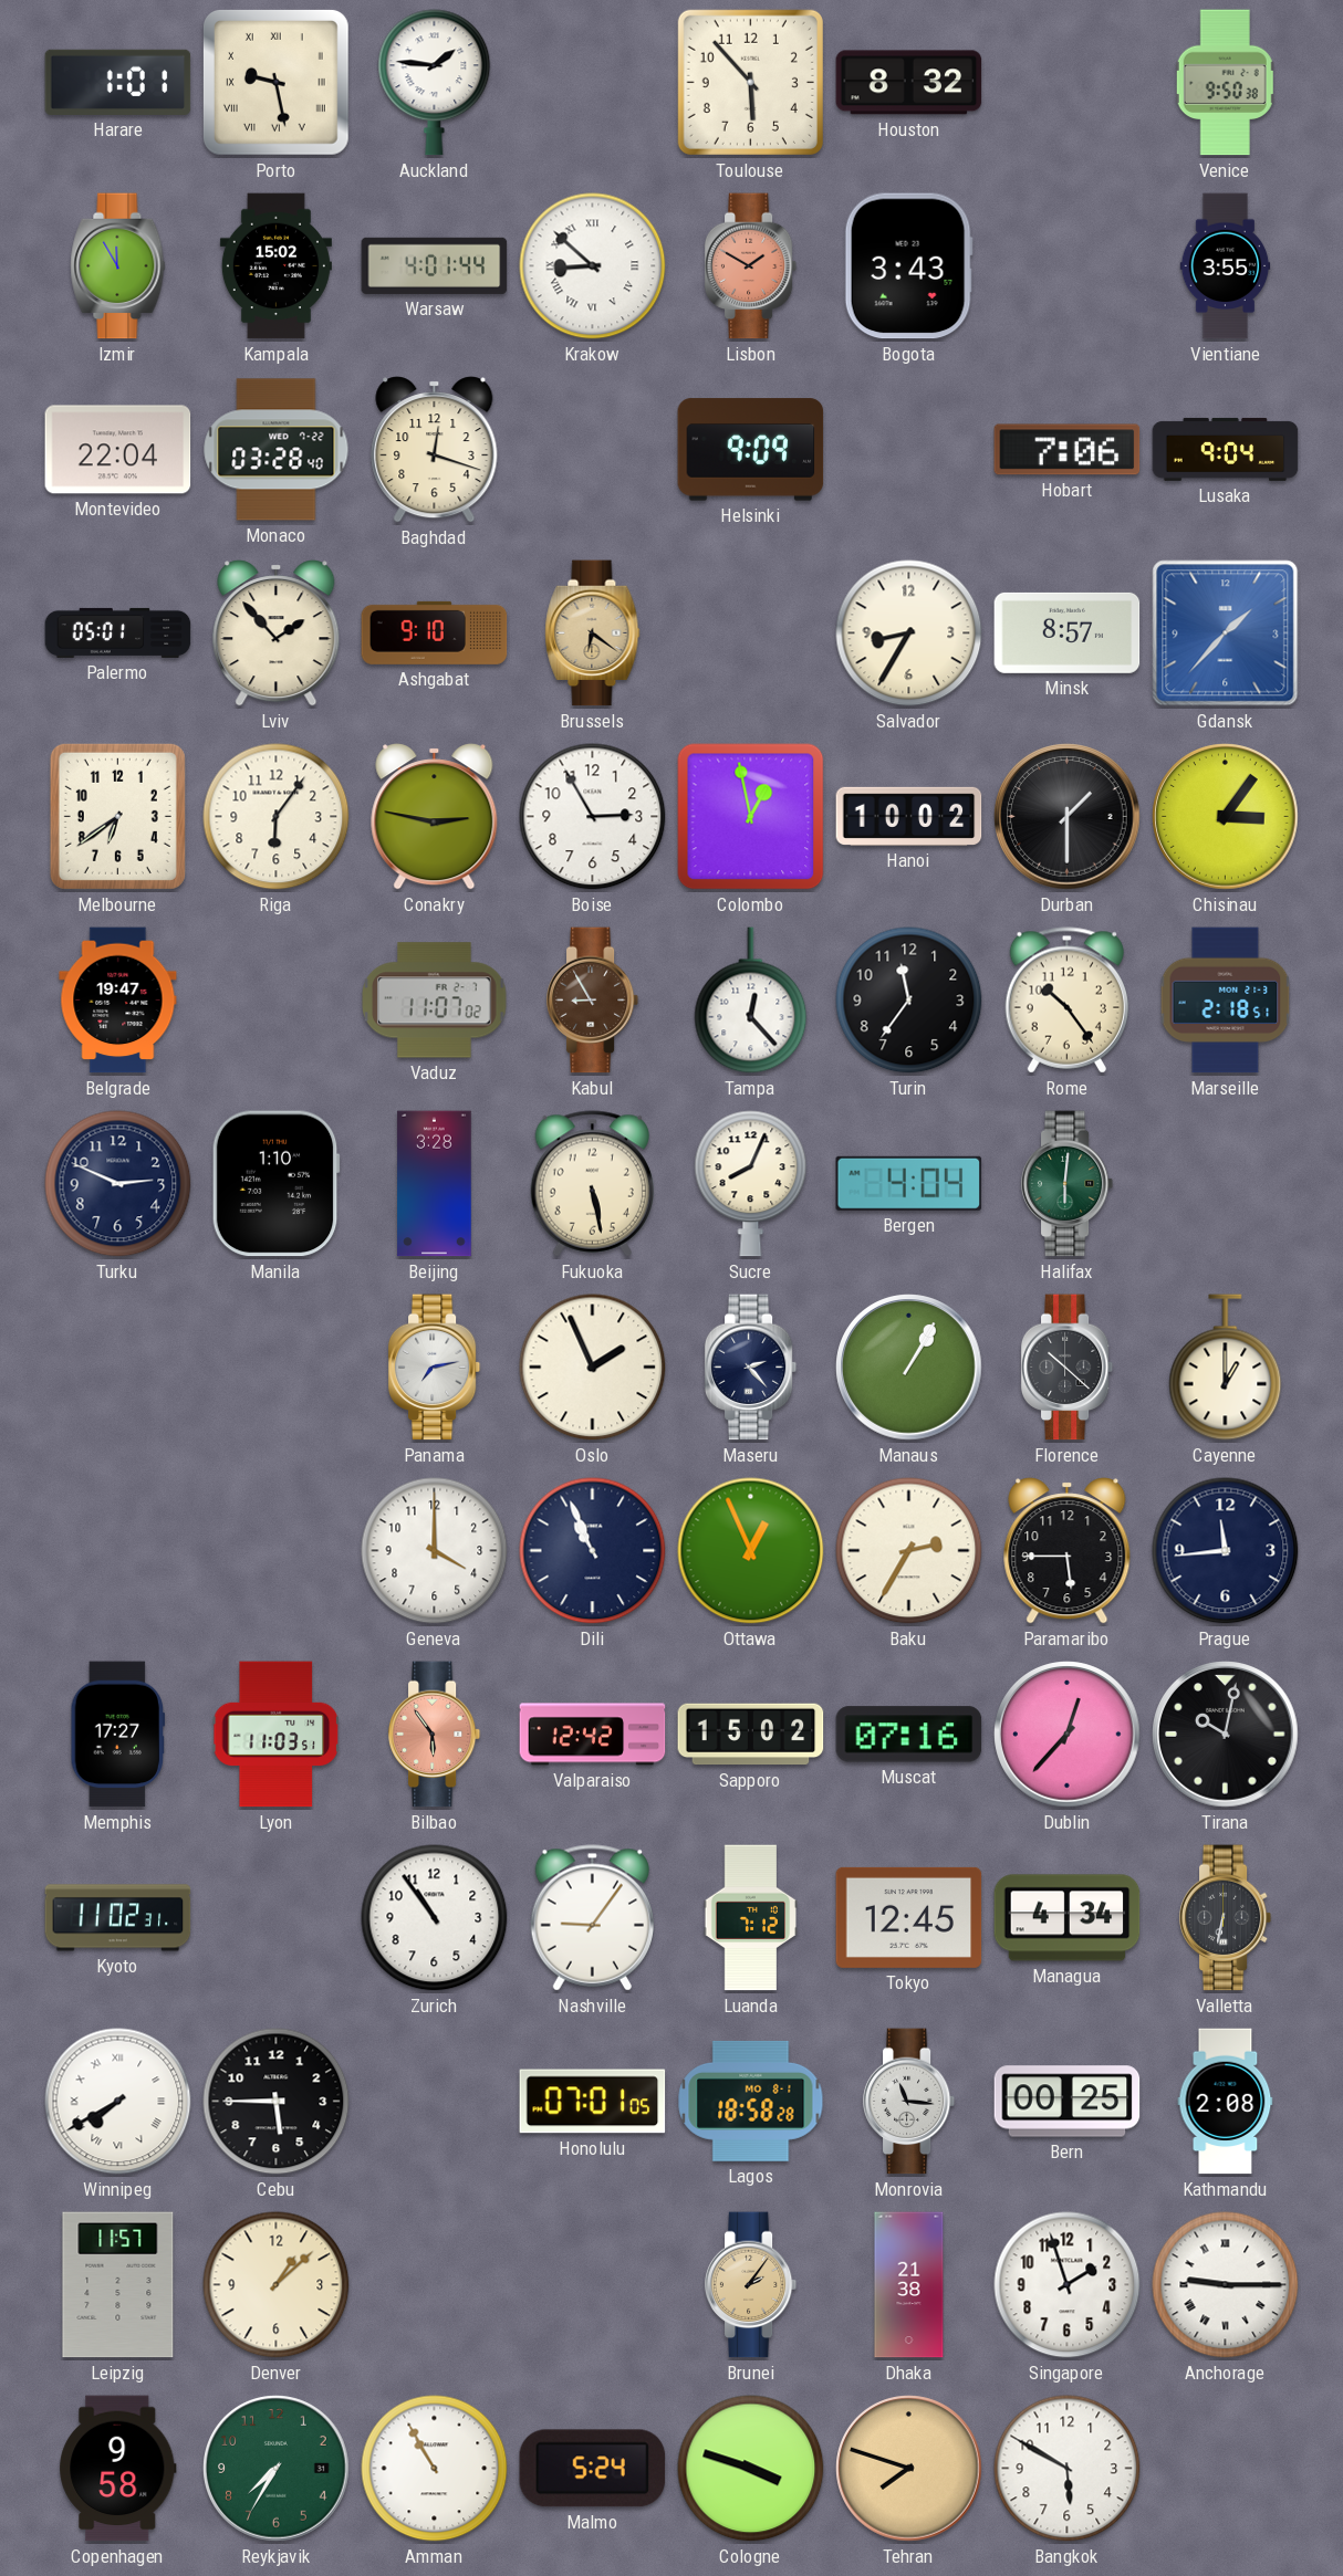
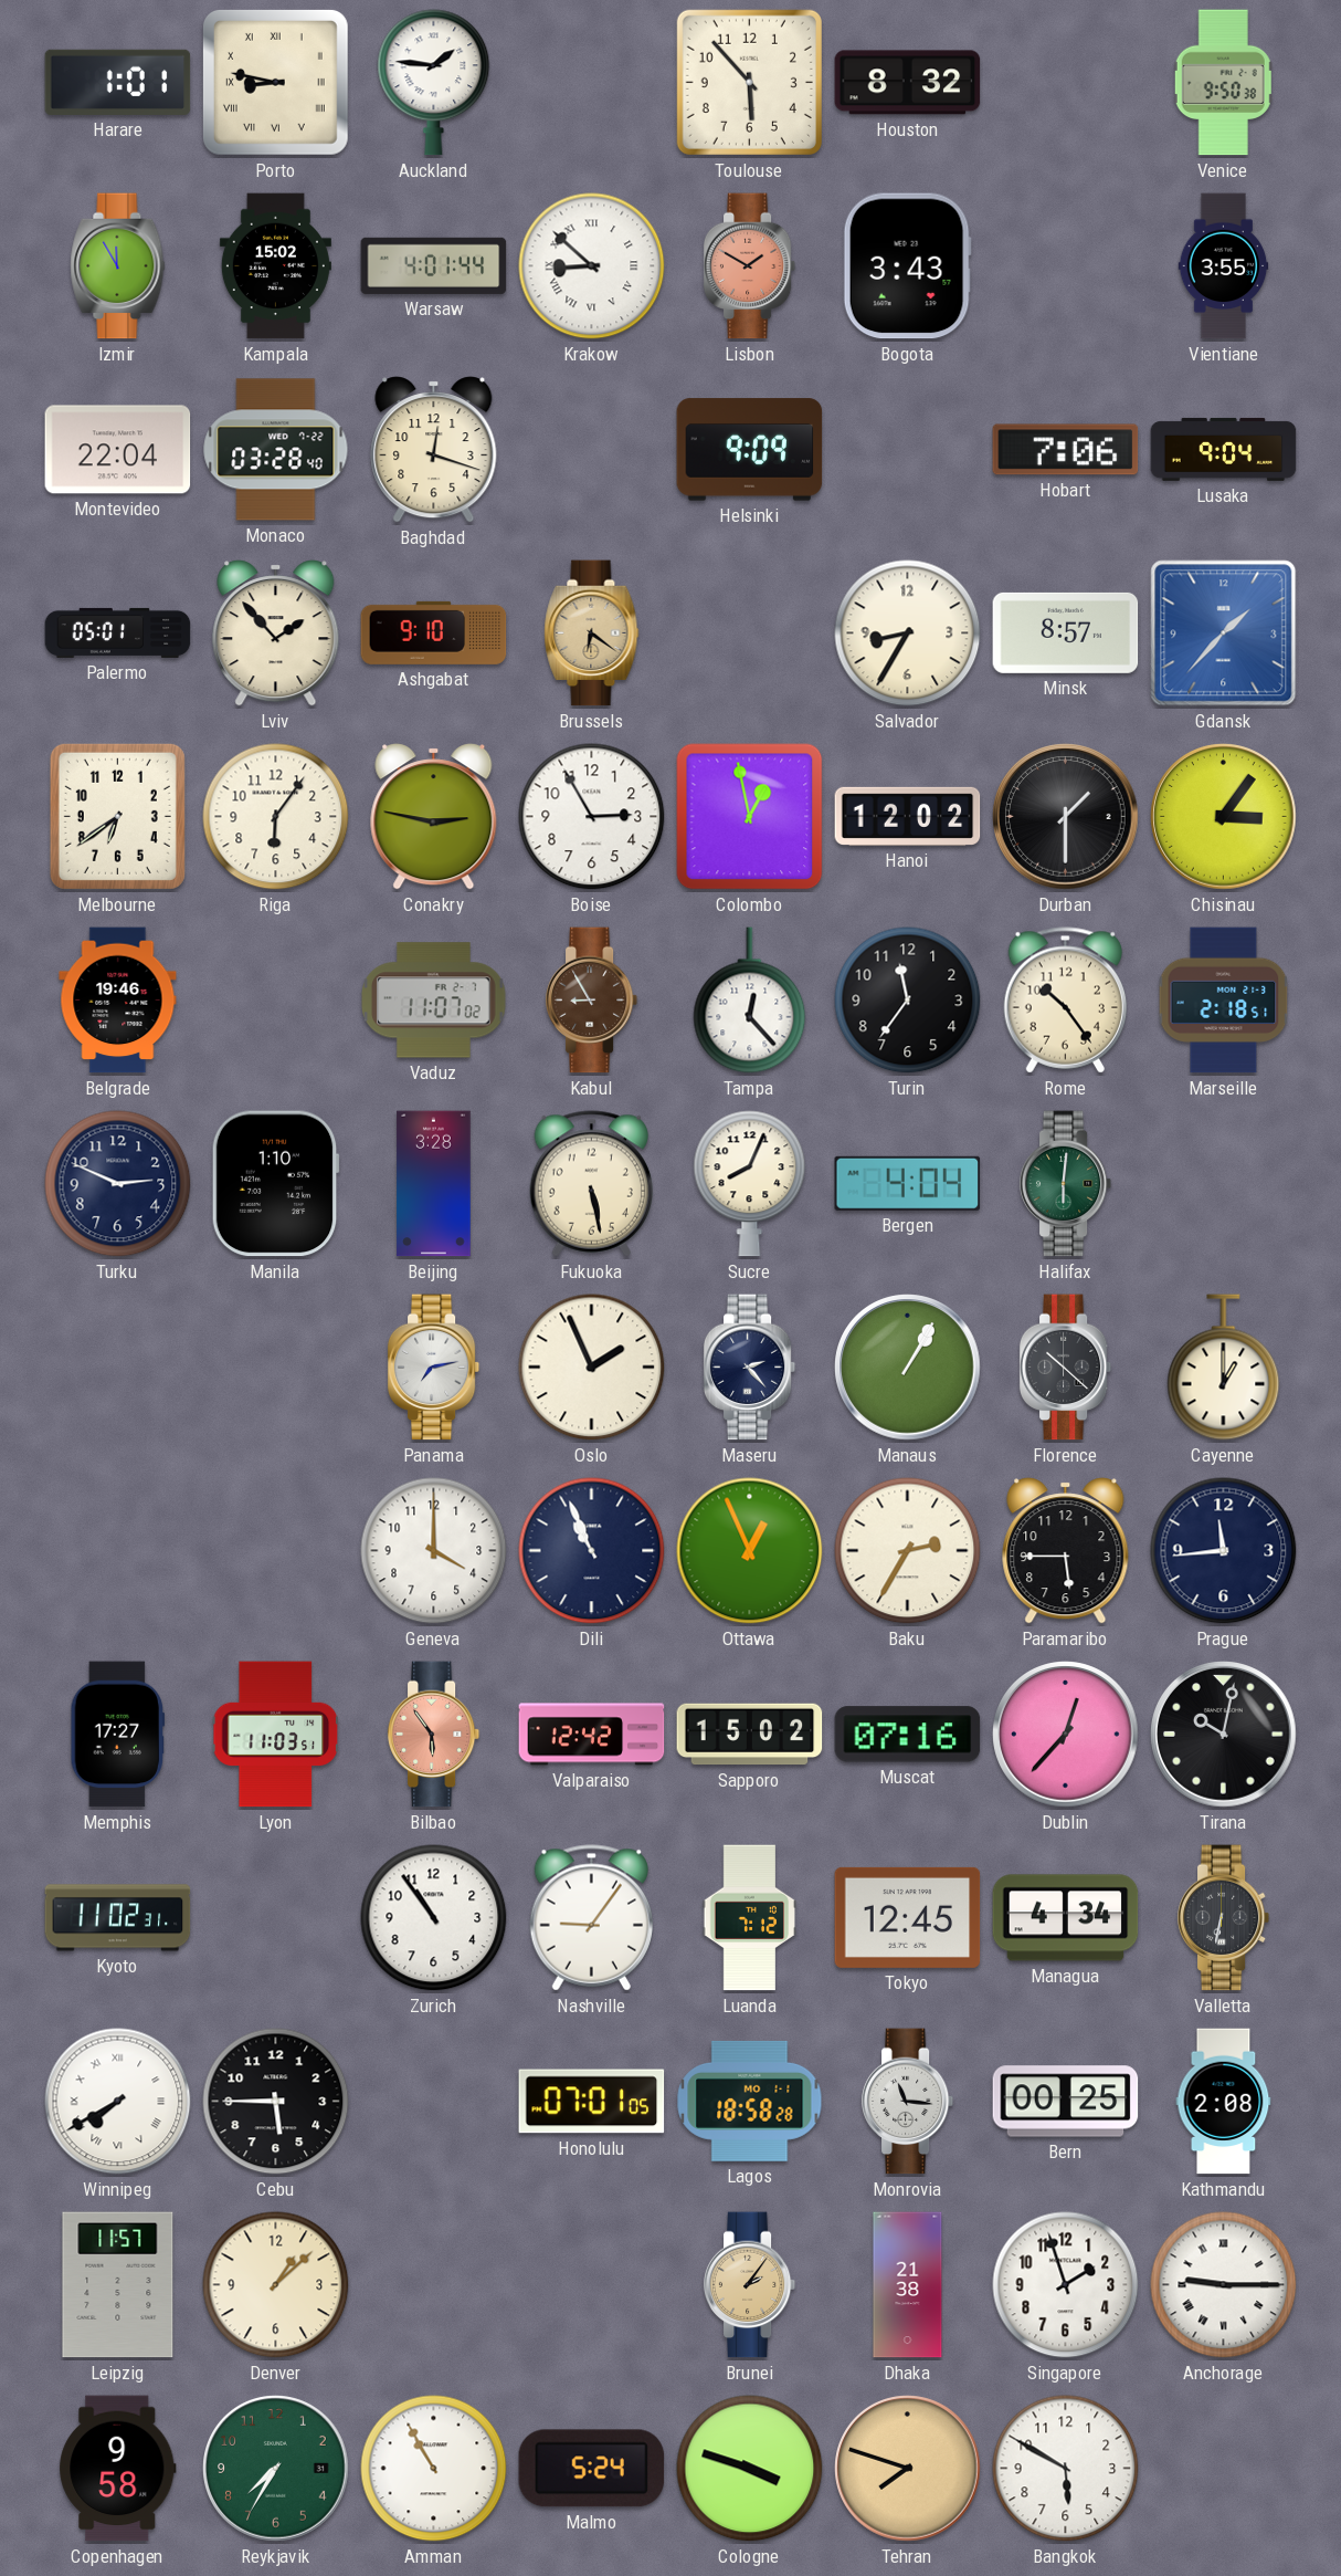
Porto: 9:28 -> 8:47
Hanoi: 10:02 -> 12:02
Belgrade: 19:47 -> 19:46
Lagos date: MO 8-1 -> MO 1-1
